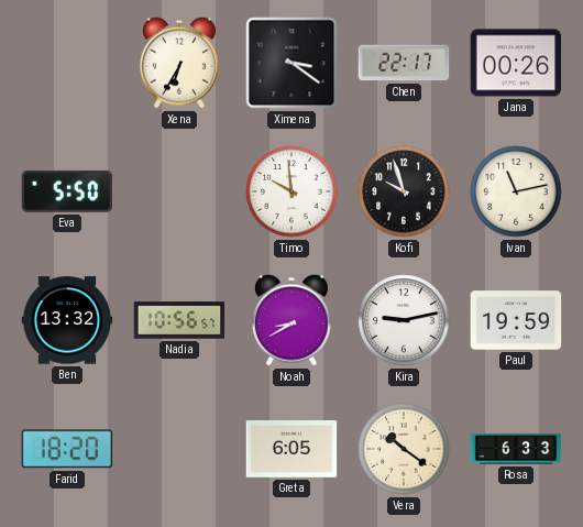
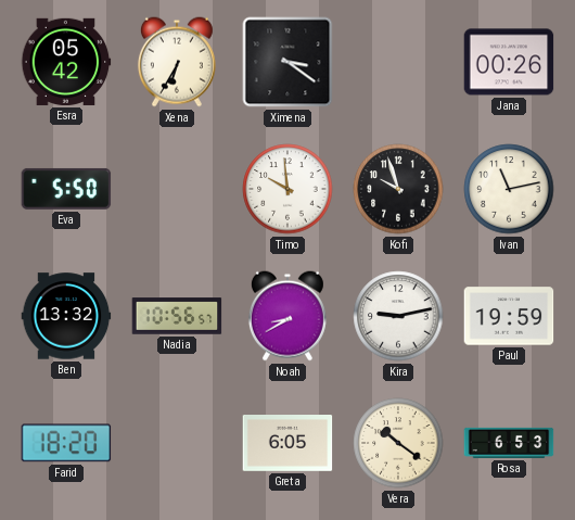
Esra: none -> 05:42
Chen: 22:17 -> none
Rosa: 6:33 -> 6:53
